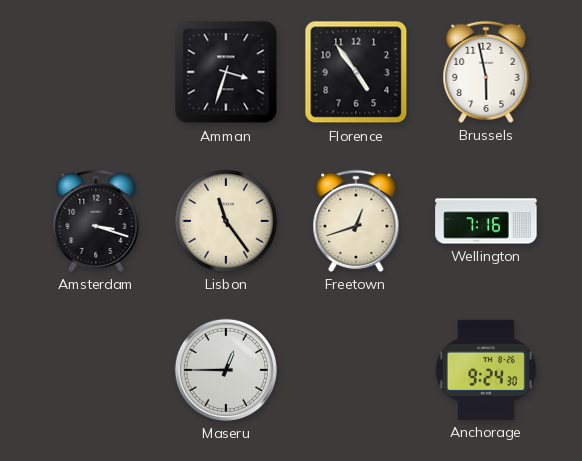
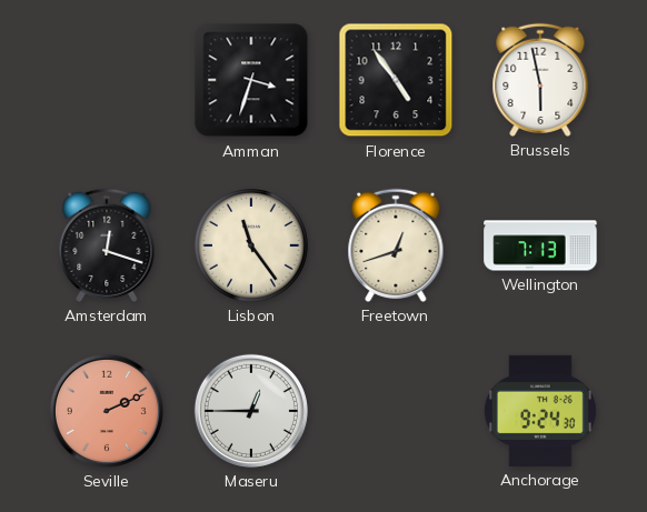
Amsterdam: 3:18 -> 12:18
Wellington: 7:16 -> 7:13
Seville: none -> 2:11
